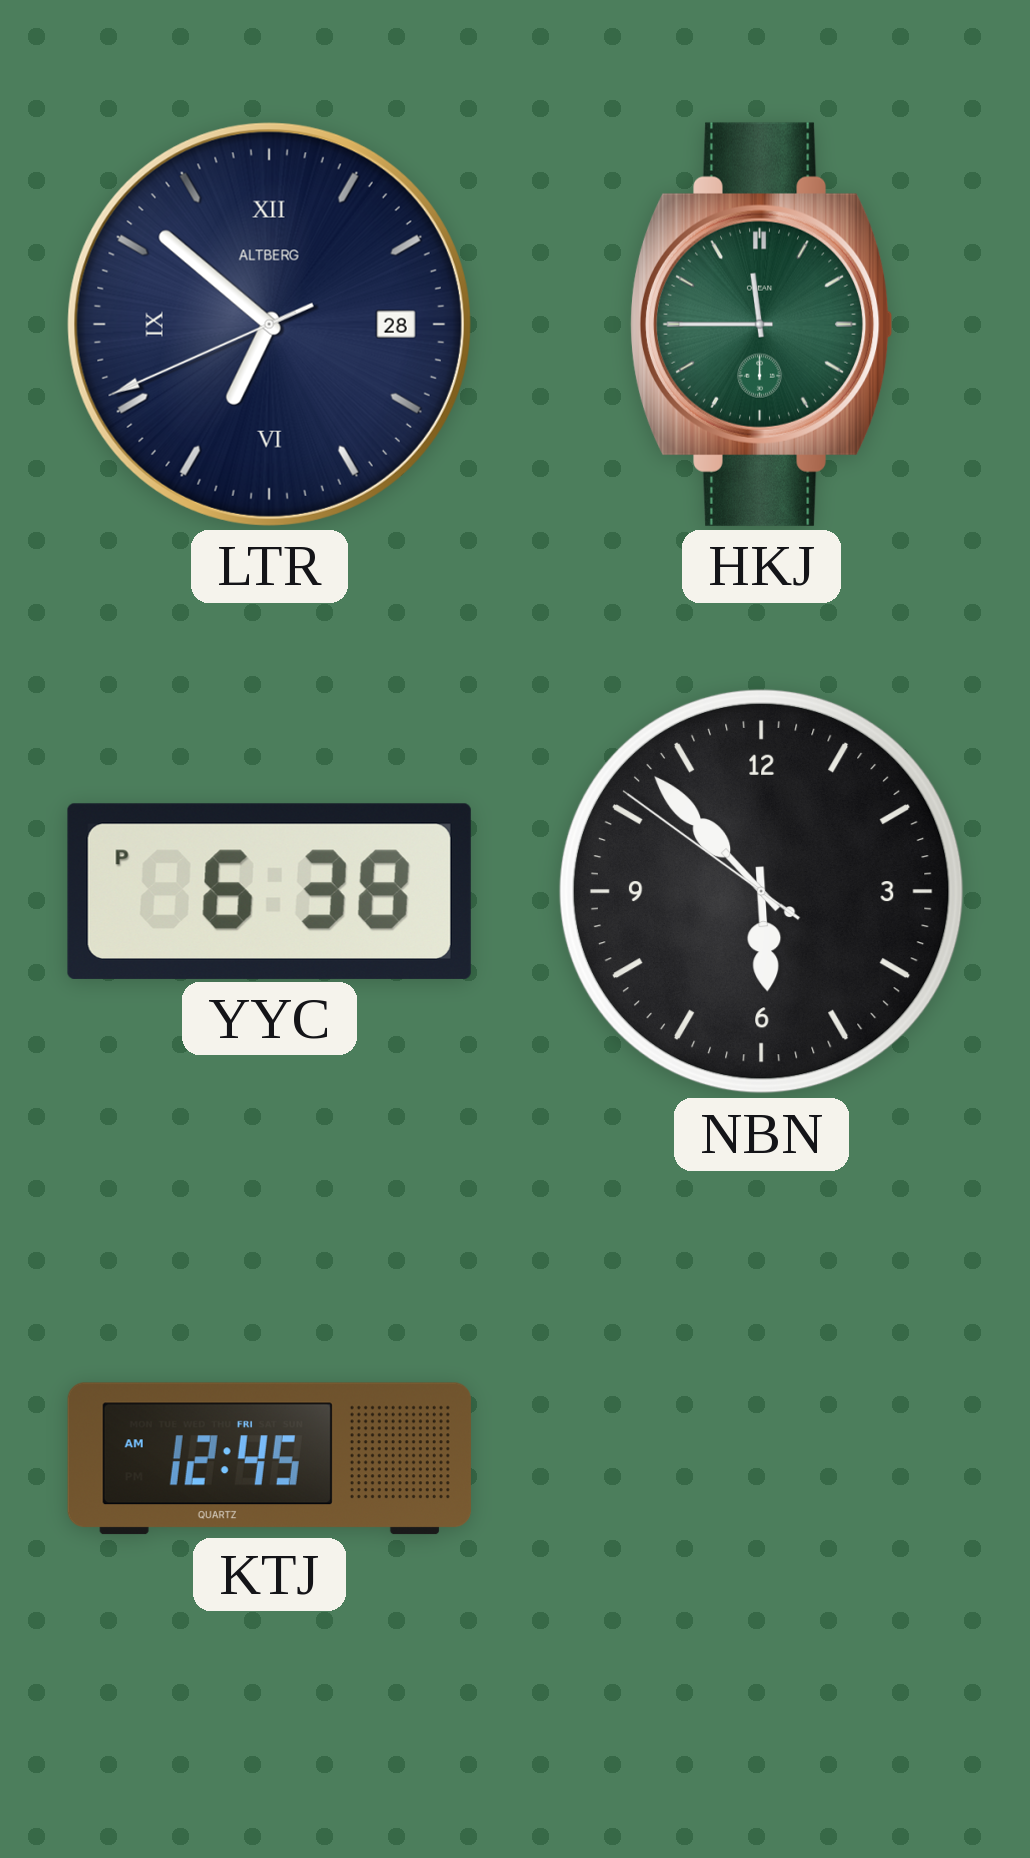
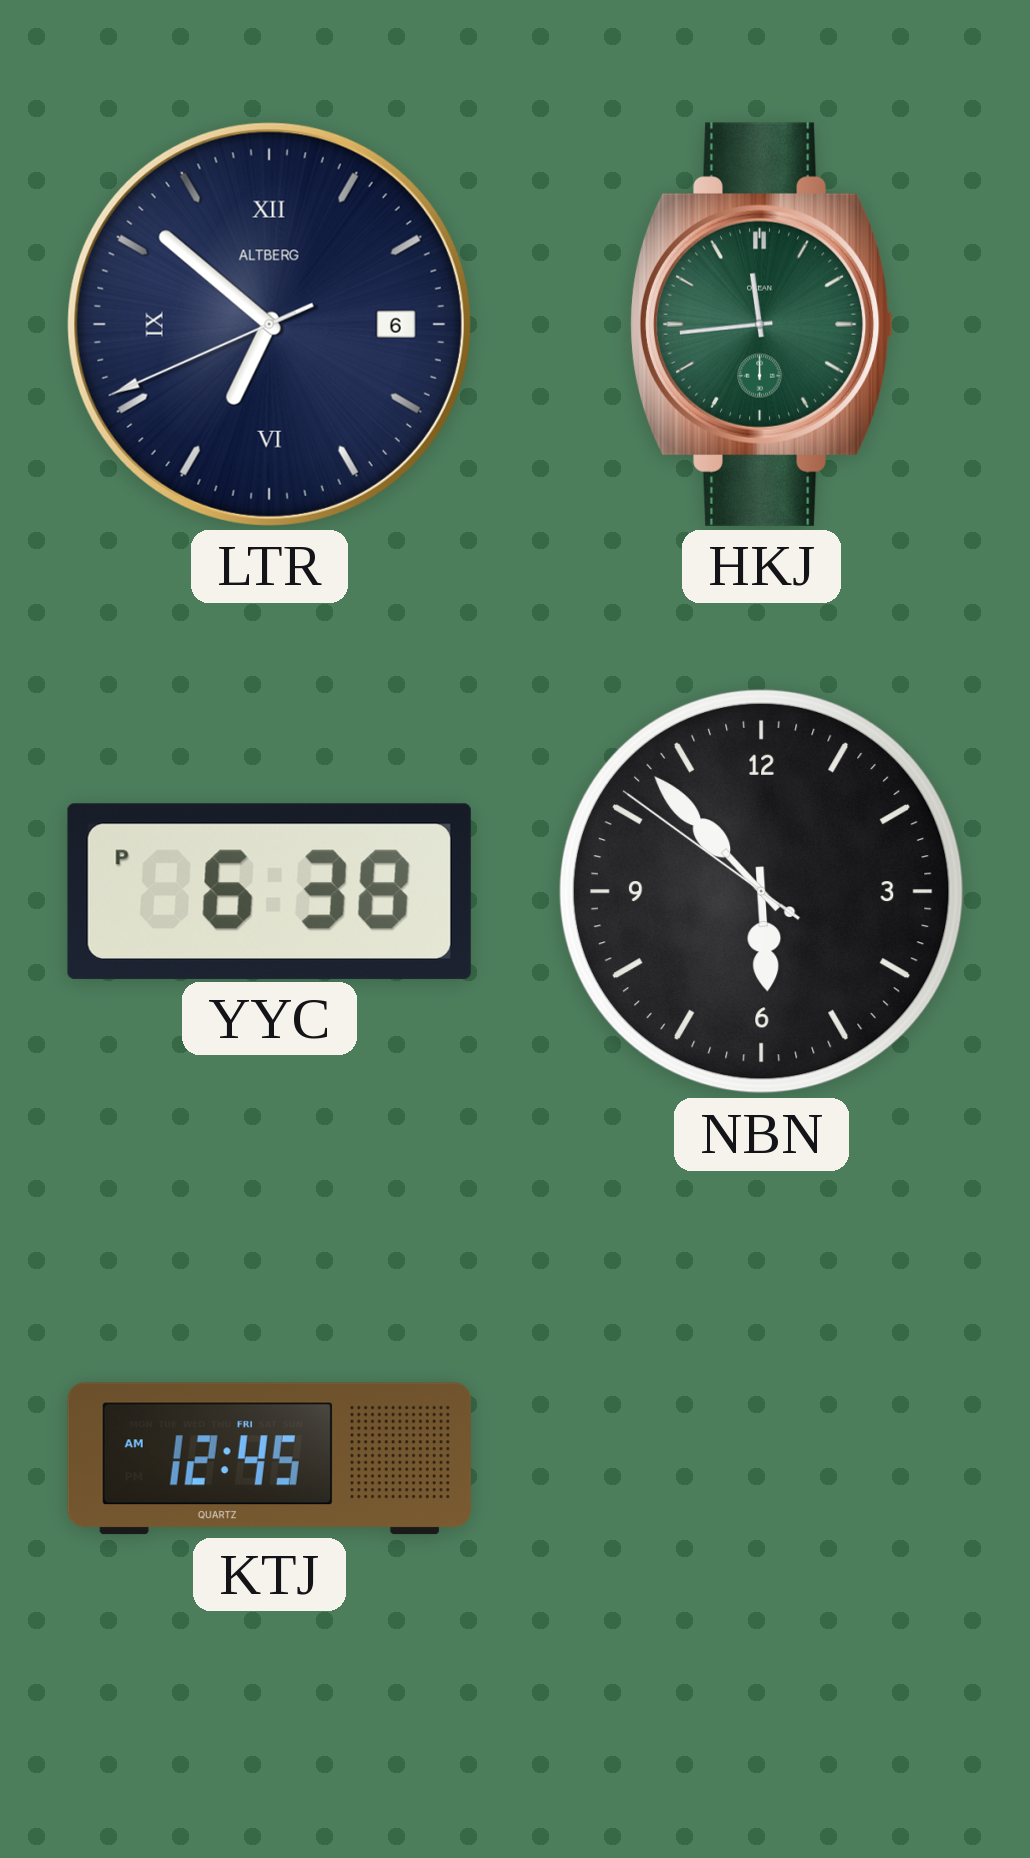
LTR date: 28 -> 6
HKJ: 11:45 -> 11:44
